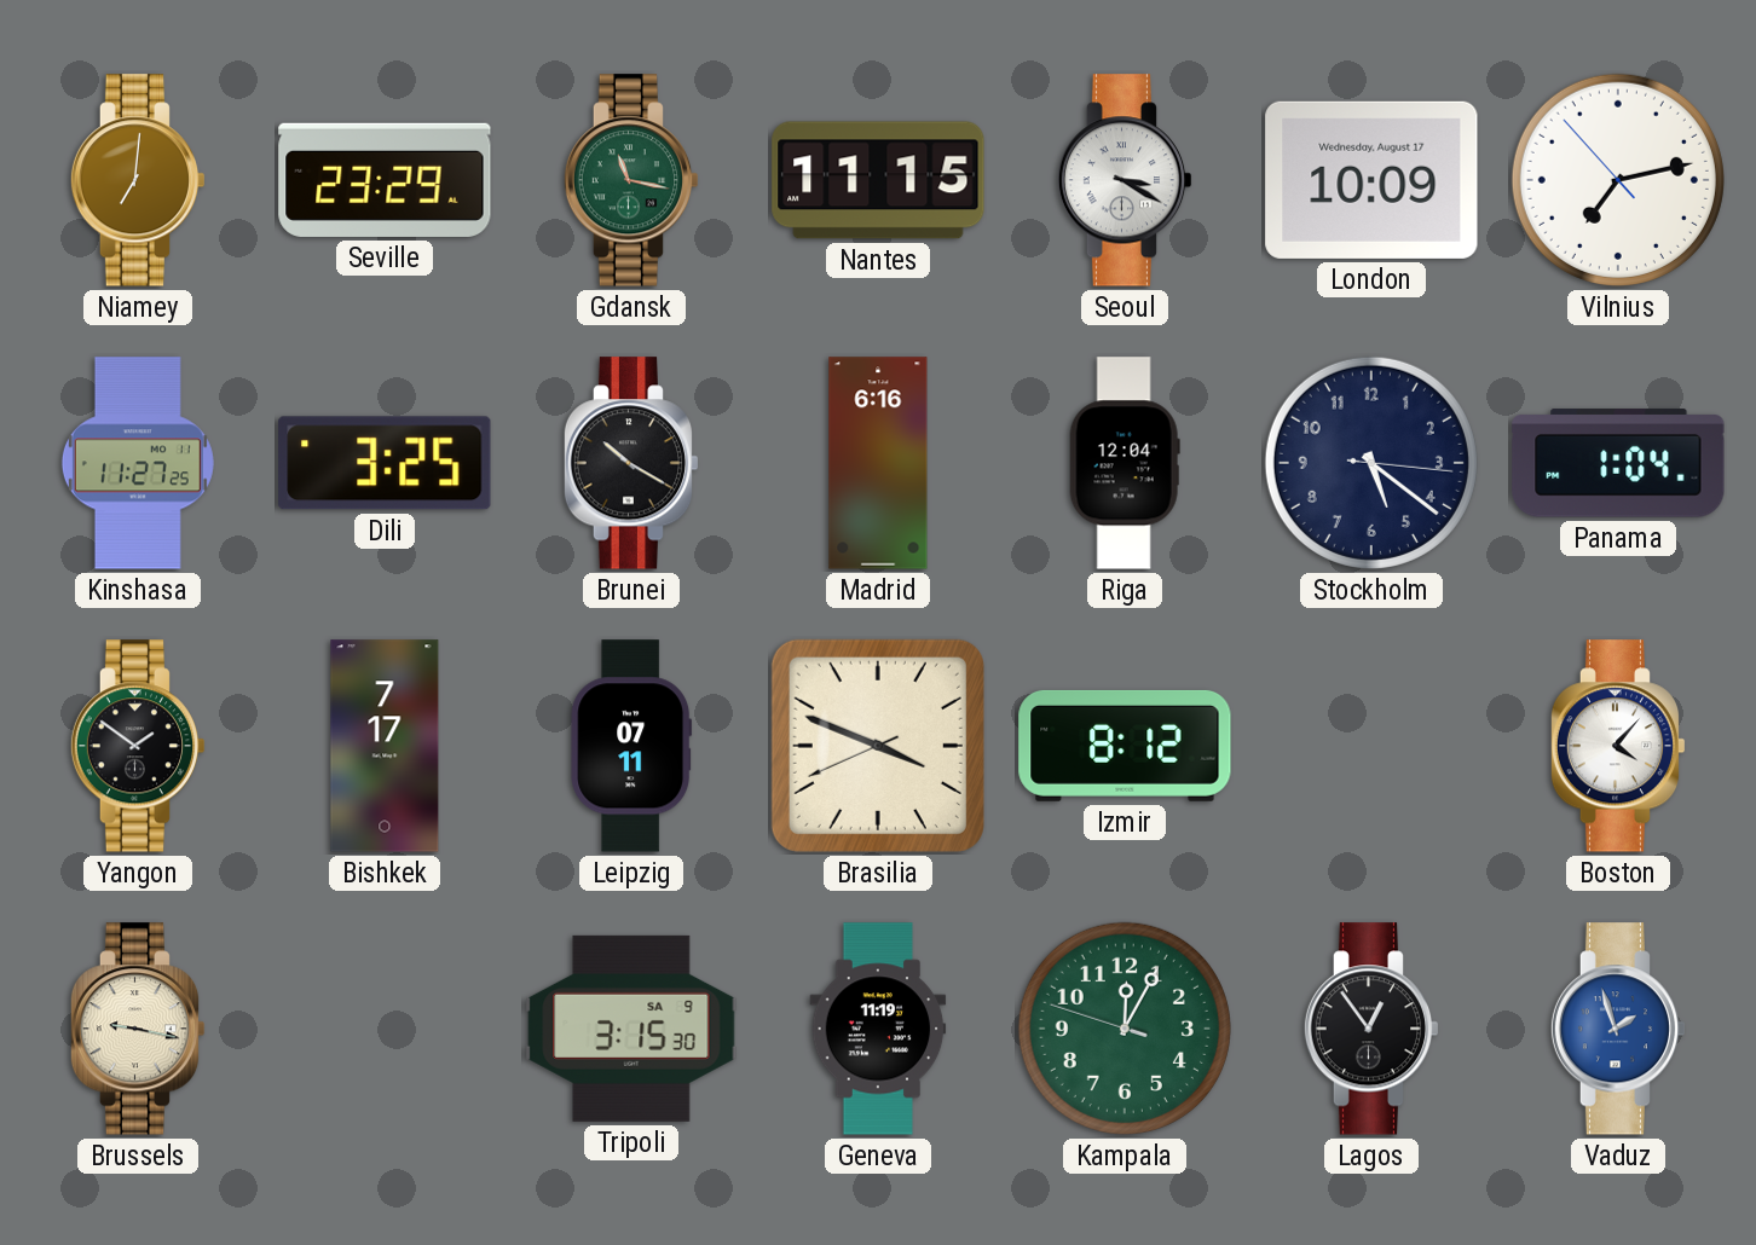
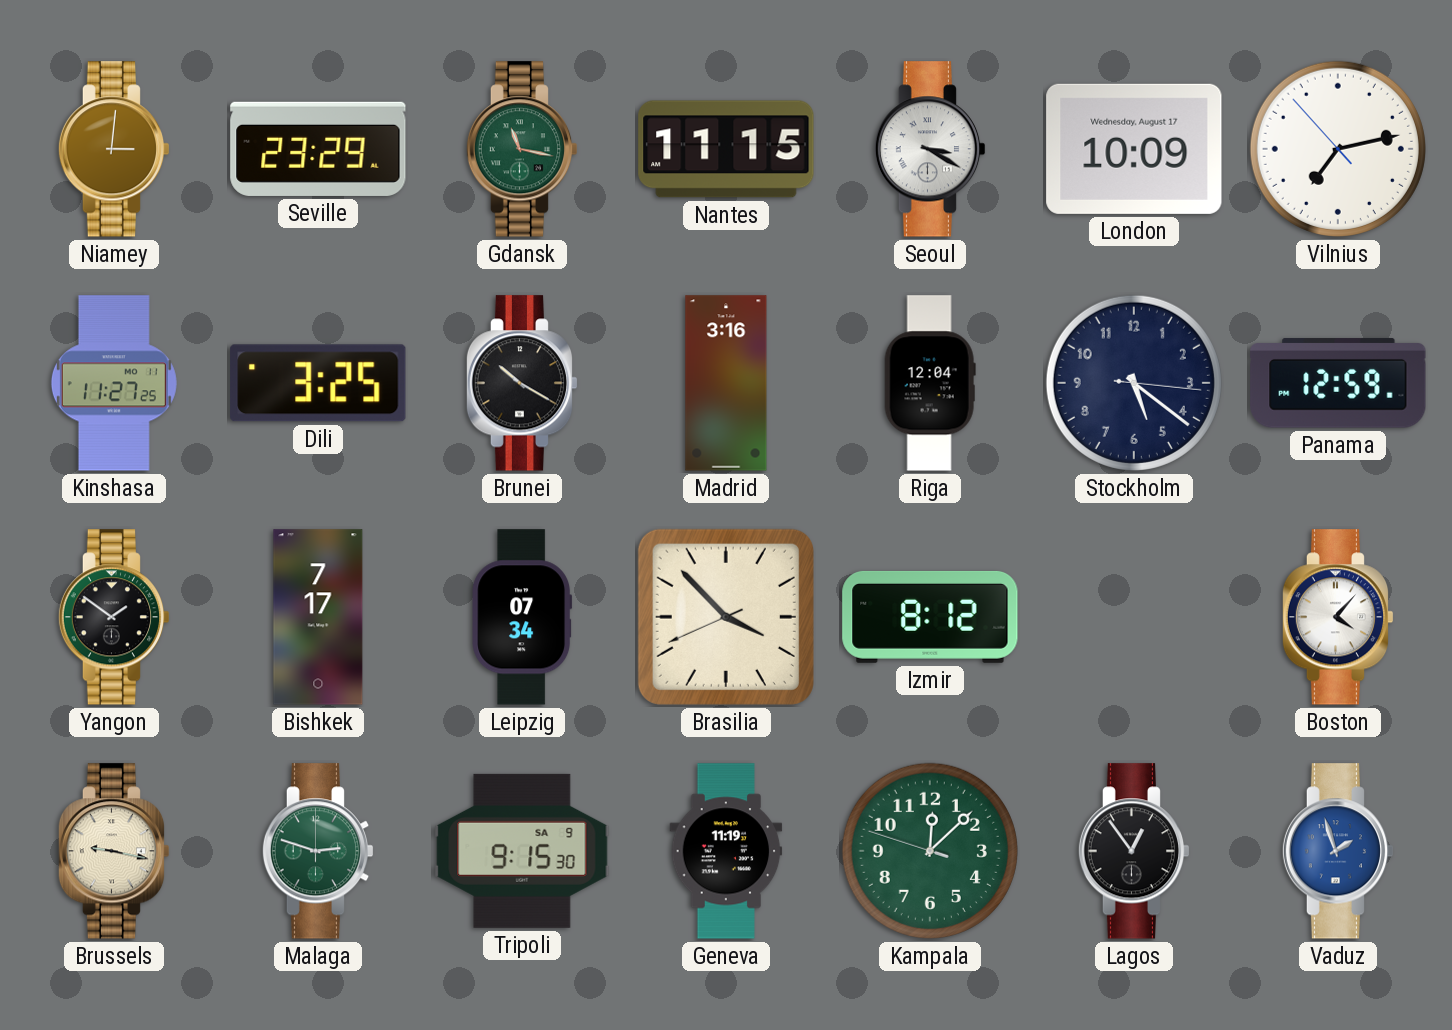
Niamey: 7:01 -> 3:01
Madrid: 6:16 -> 3:16
Panama: 1:04 -> 12:59
Leipzig: 07:11 -> 07:34
Brasilia: 3:48 -> 3:52
Malaga: none -> 2:48
Tripoli: 3:15 -> 9:15
Kampala: 12:04 -> 12:07
